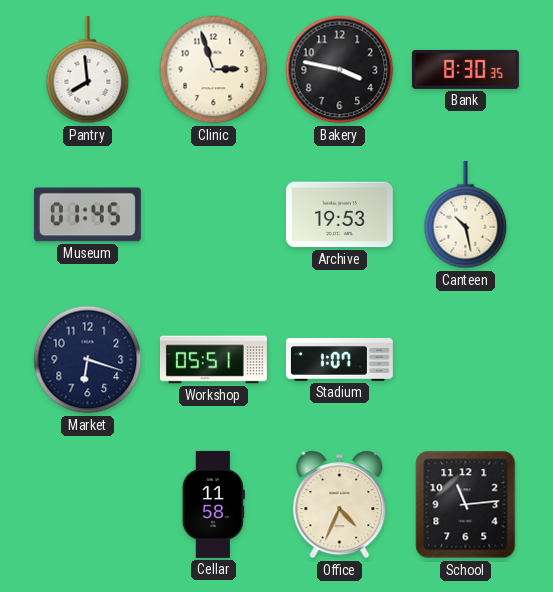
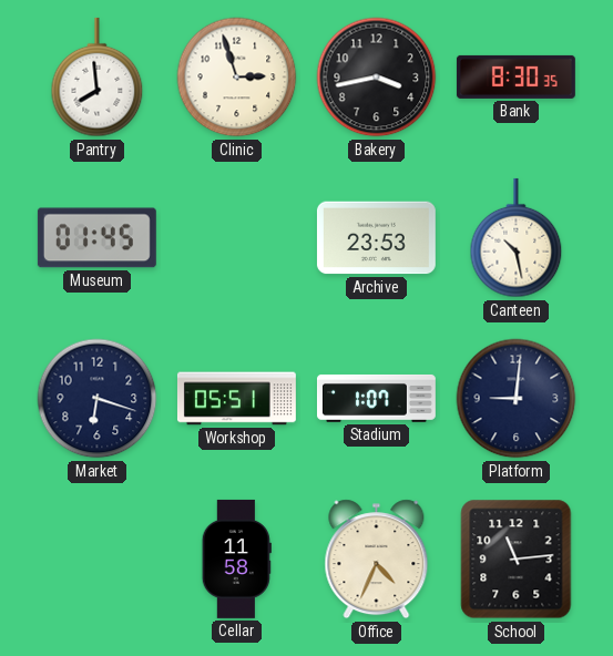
Bakery: 3:47 -> 3:43
Archive: 19:53 -> 23:53
Platform: none -> 9:01
